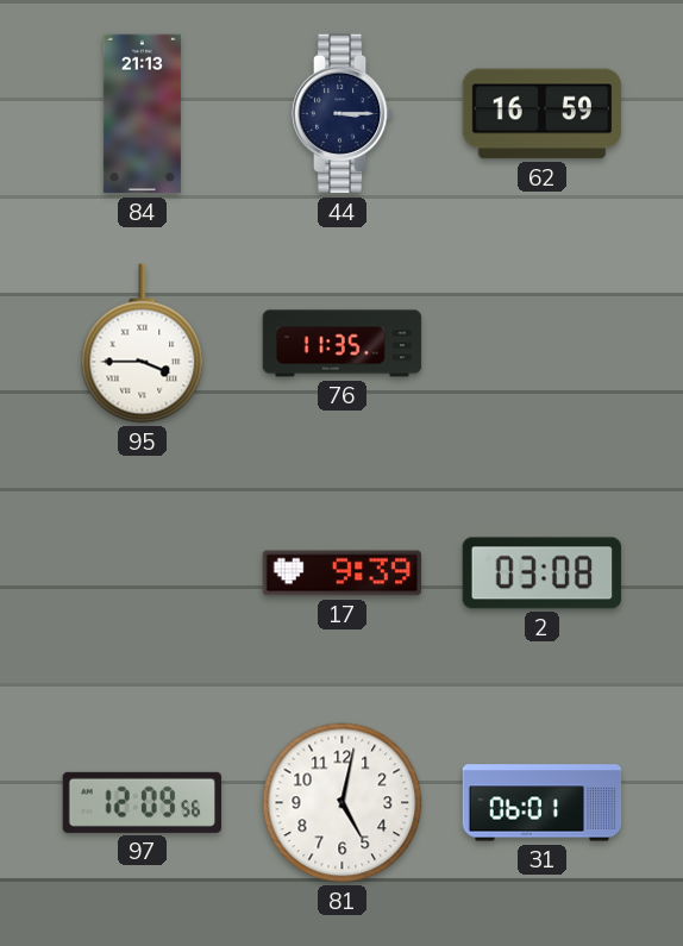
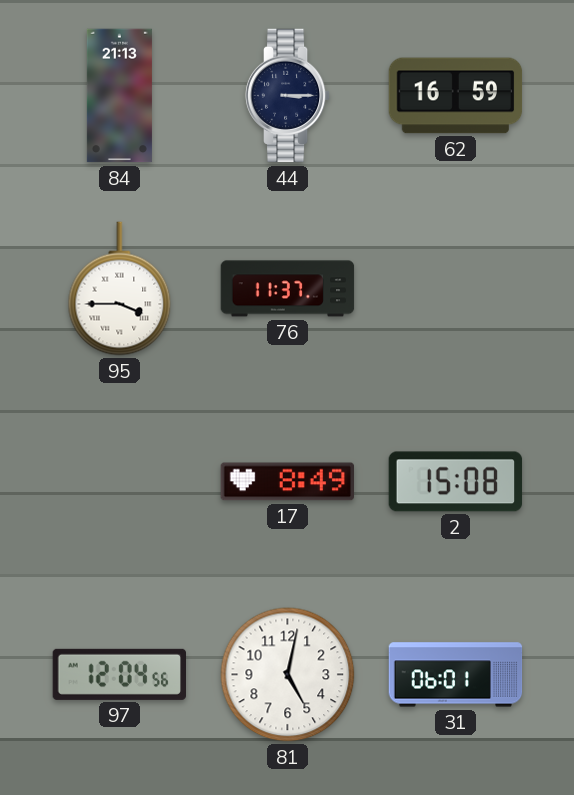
76: 11:35 -> 11:37
17: 9:39 -> 8:49
2: 03:08 -> 15:08
97: 12:09 -> 12:04
